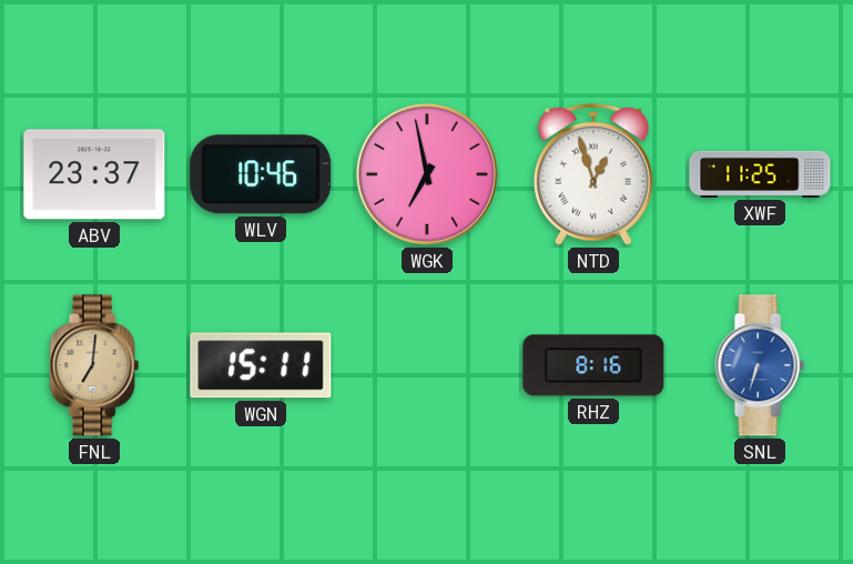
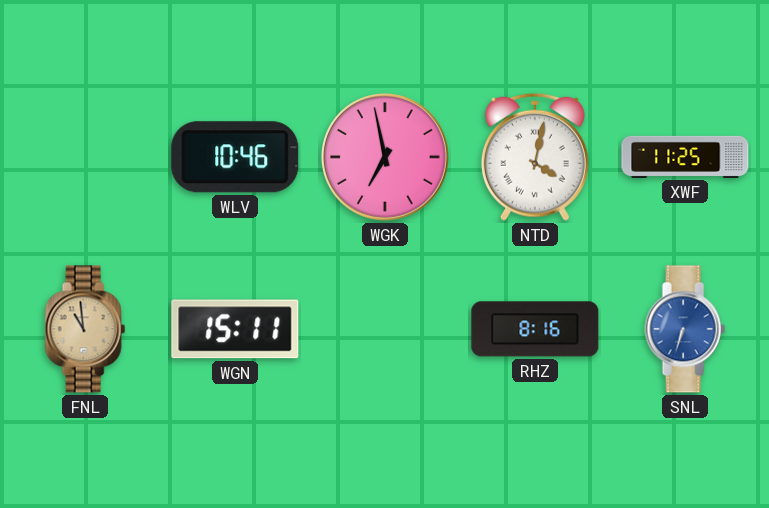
ABV: 23:37 -> none
NTD: 12:57 -> 4:02
FNL: 7:01 -> 10:59
